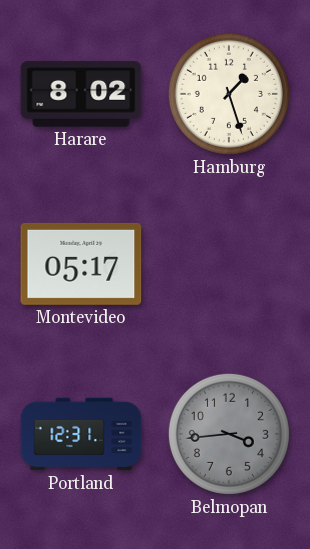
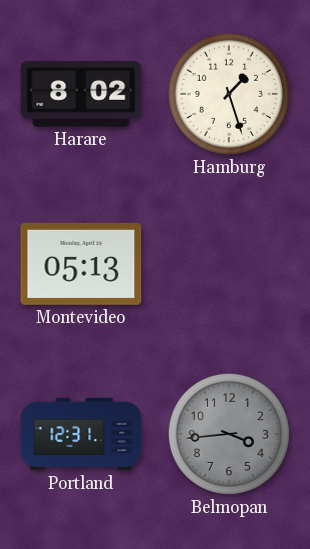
Montevideo: 05:17 -> 05:13
